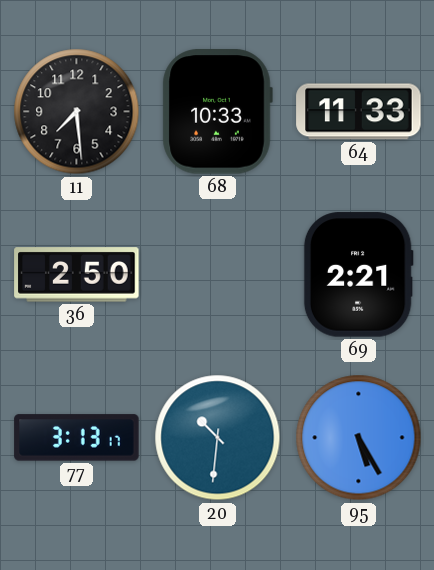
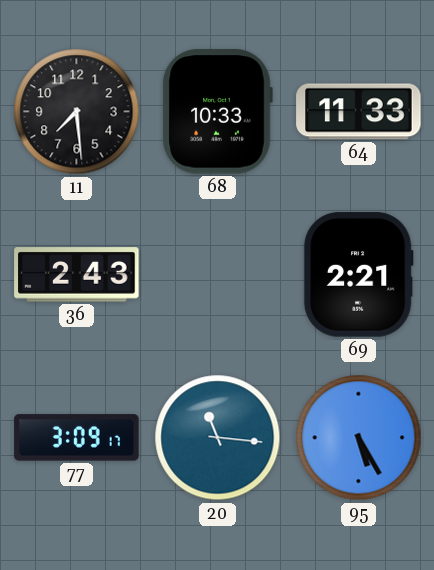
36: 2:50 -> 2:43
77: 3:13 -> 3:09
20: 10:31 -> 11:16
